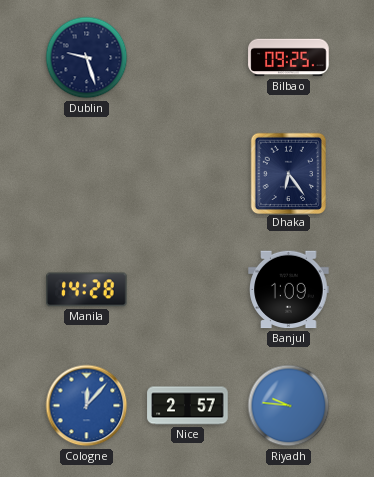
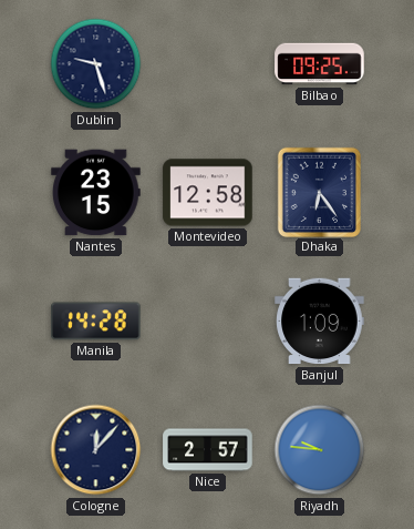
Nantes: none -> 23:15
Montevideo: none -> 12:58
Cologne dial: blue -> navy
